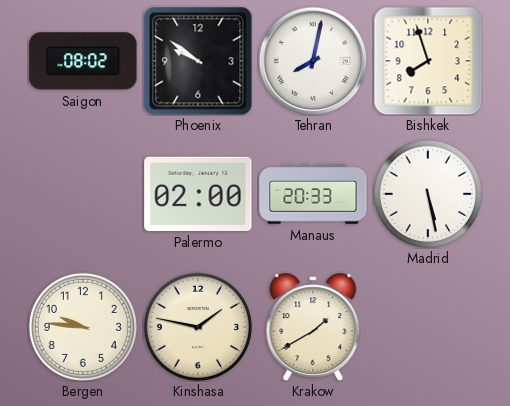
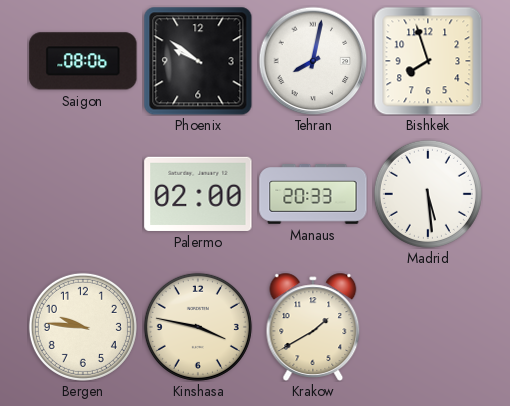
Saigon: 08:02 -> 08:06
Madrid: 5:28 -> 5:29
Kinshasa: 1:47 -> 3:47
